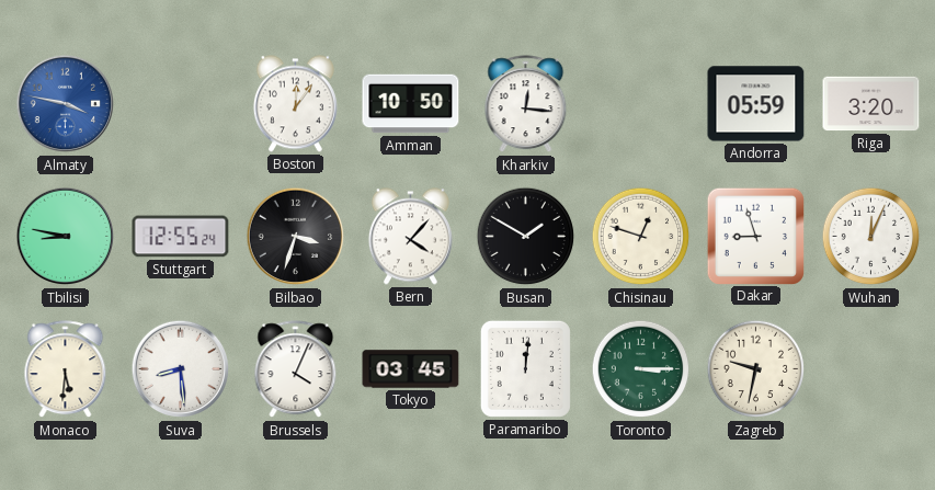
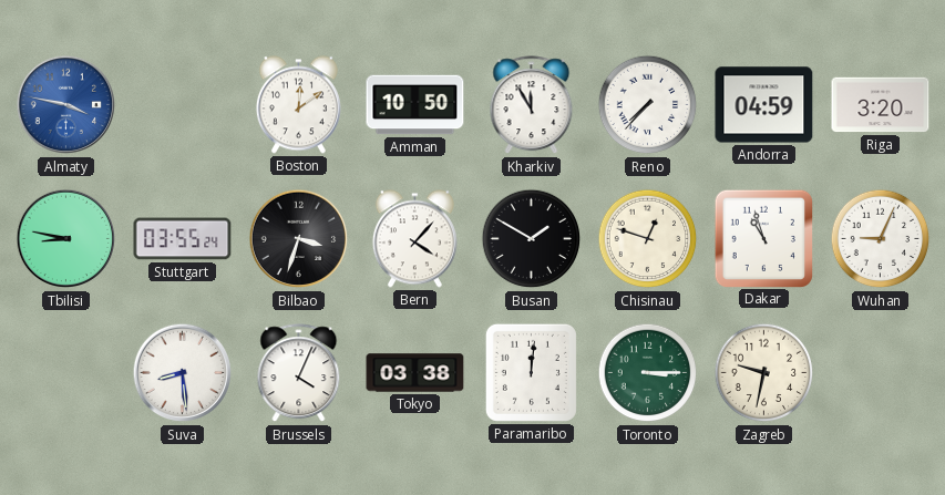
Boston: 12:06 -> 12:09
Kharkiv: 12:16 -> 11:55
Reno: none -> 7:37
Andorra: 05:59 -> 04:59
Stuttgart: 12:55 -> 03:55
Dakar: 8:57 -> 10:57
Wuhan: 12:04 -> 9:04
Monaco: 5:31 -> none
Tokyo: 03:45 -> 03:38
